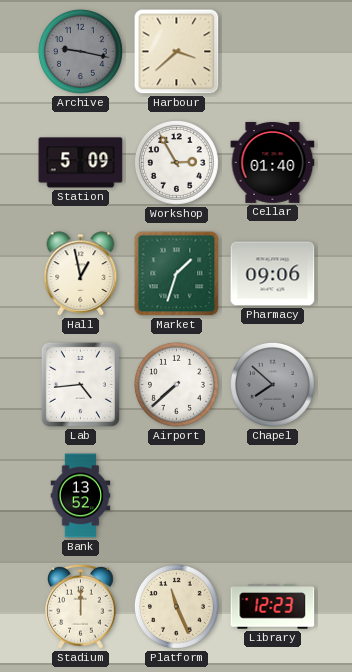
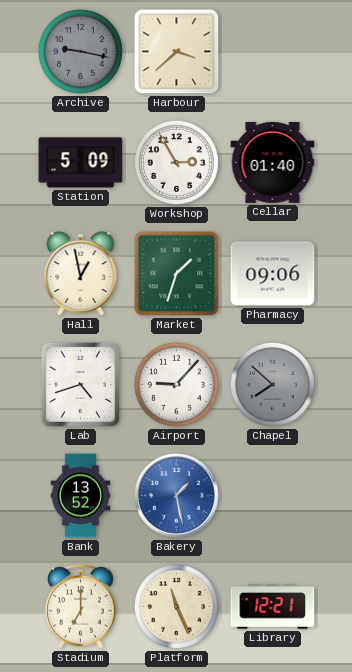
Lab: 4:44 -> 4:42
Airport: 7:38 -> 9:07
Bakery: none -> 1:28
Stadium: 12:00 -> 7:00
Library: 12:23 -> 12:21
